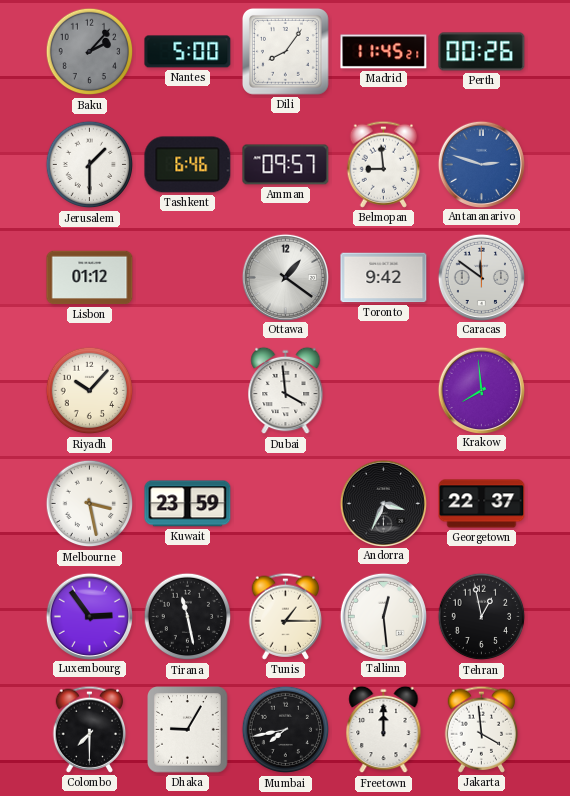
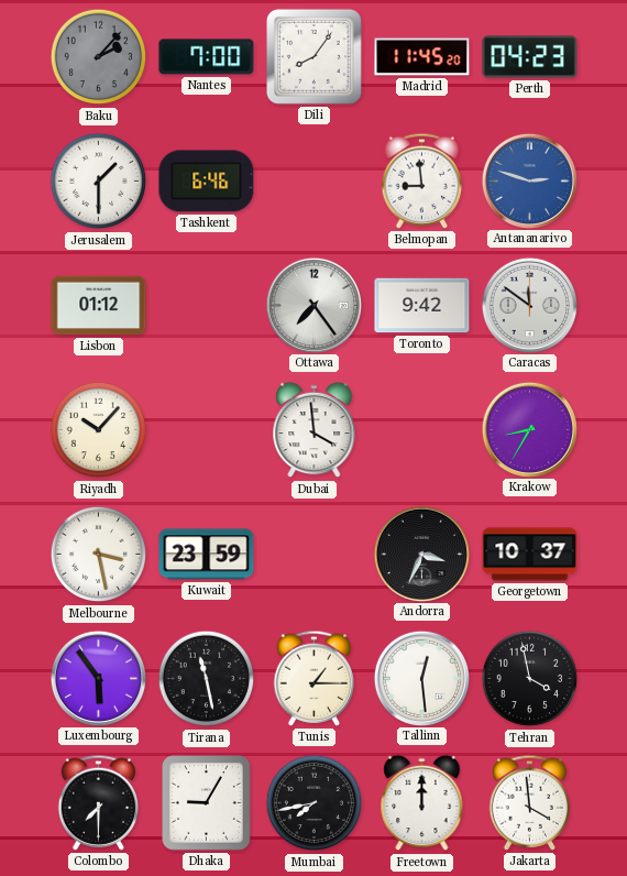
Nantes: 5:00 -> 7:00
Madrid: 11:45:21 -> 11:45:20
Perth: 00:26 -> 04:23
Amman: 09:57 -> none
Ottawa: 1:21 -> 7:24
Krakow: 7:59 -> 8:35
Georgetown: 22:37 -> 10:37
Luxembourg: 2:54 -> 5:54
Tehran: 12:58 -> 3:58
